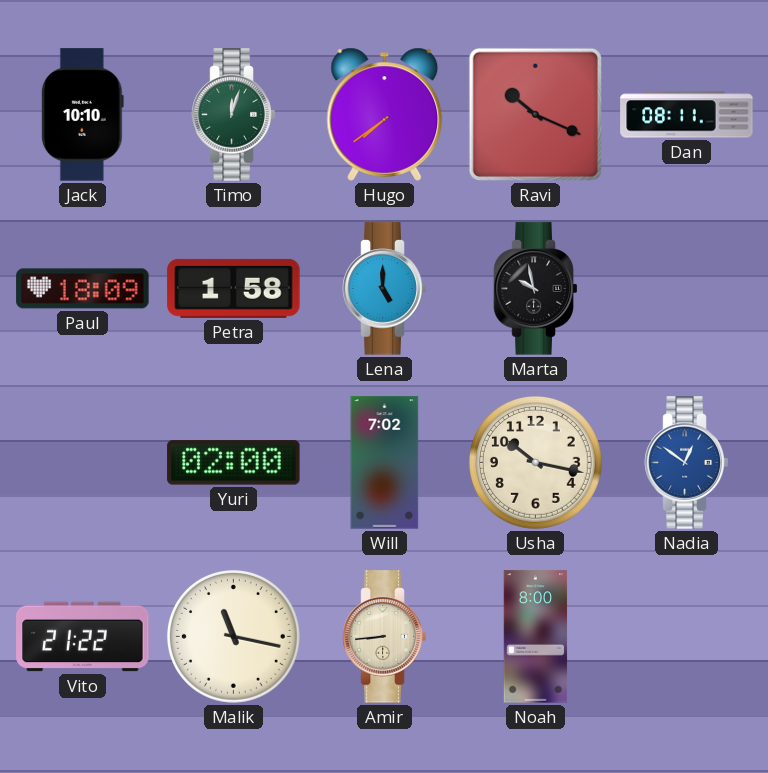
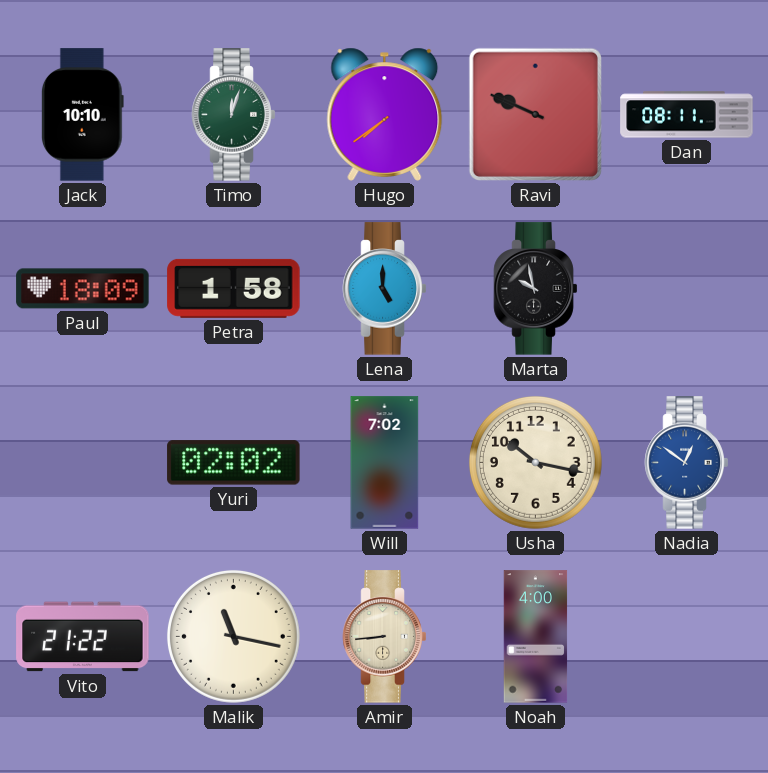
Ravi: 10:19 -> 9:49
Yuri: 02:00 -> 02:02
Noah: 8:00 -> 4:00
